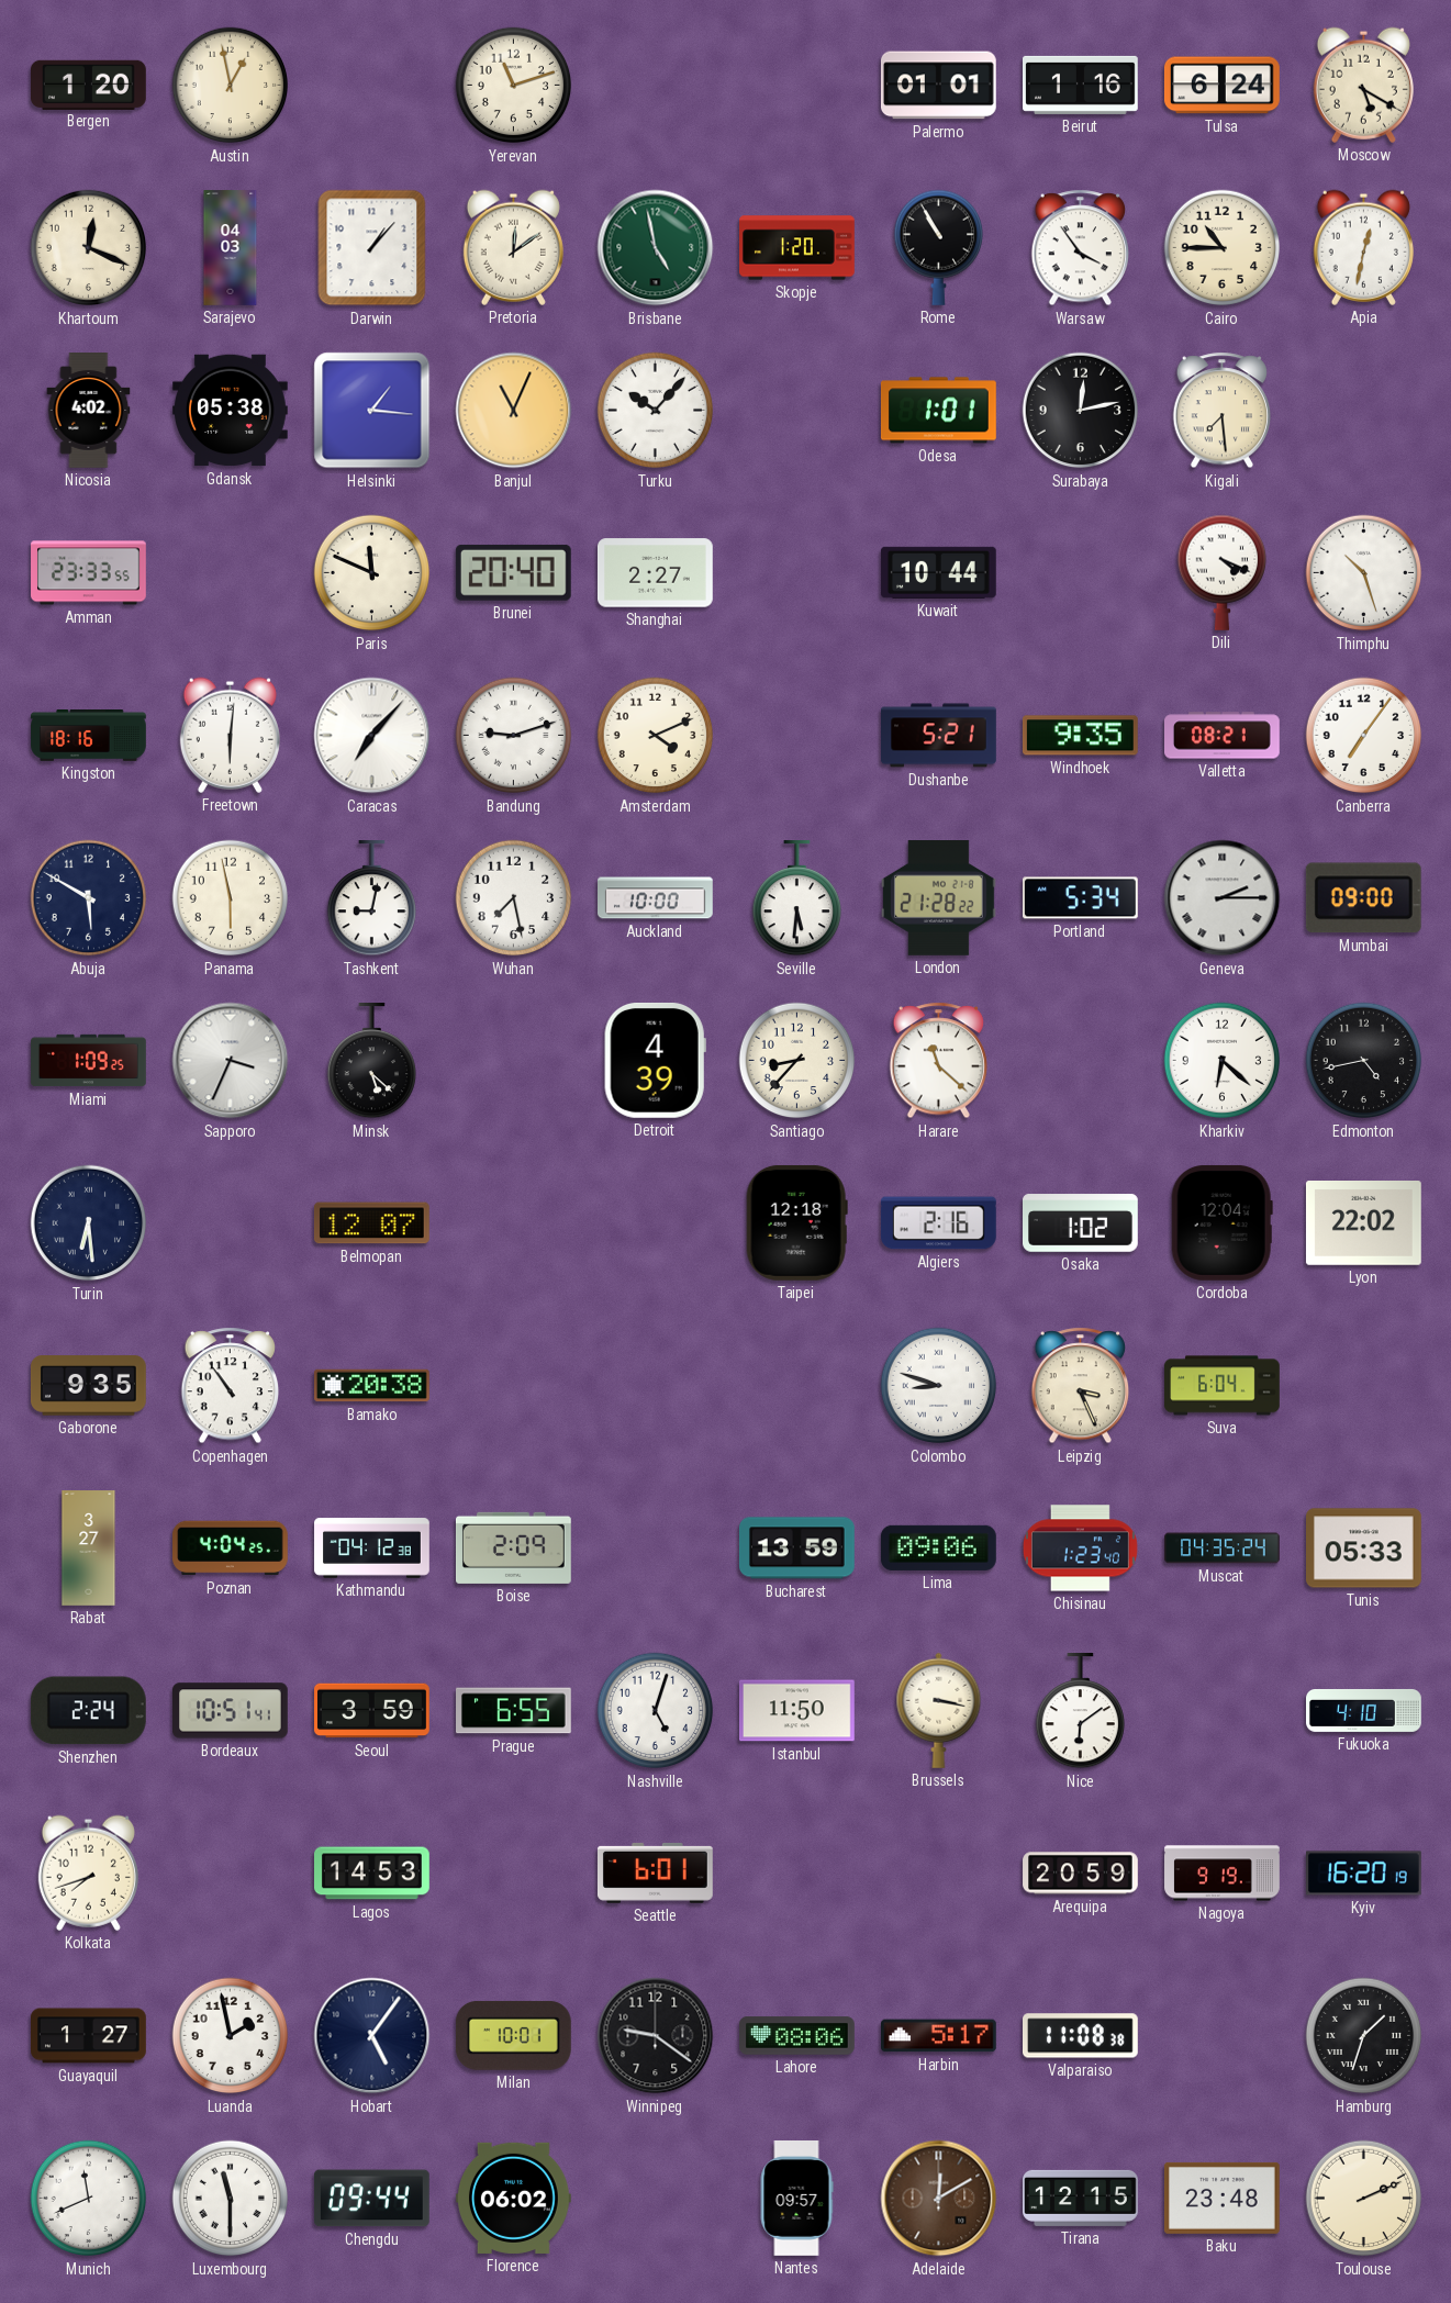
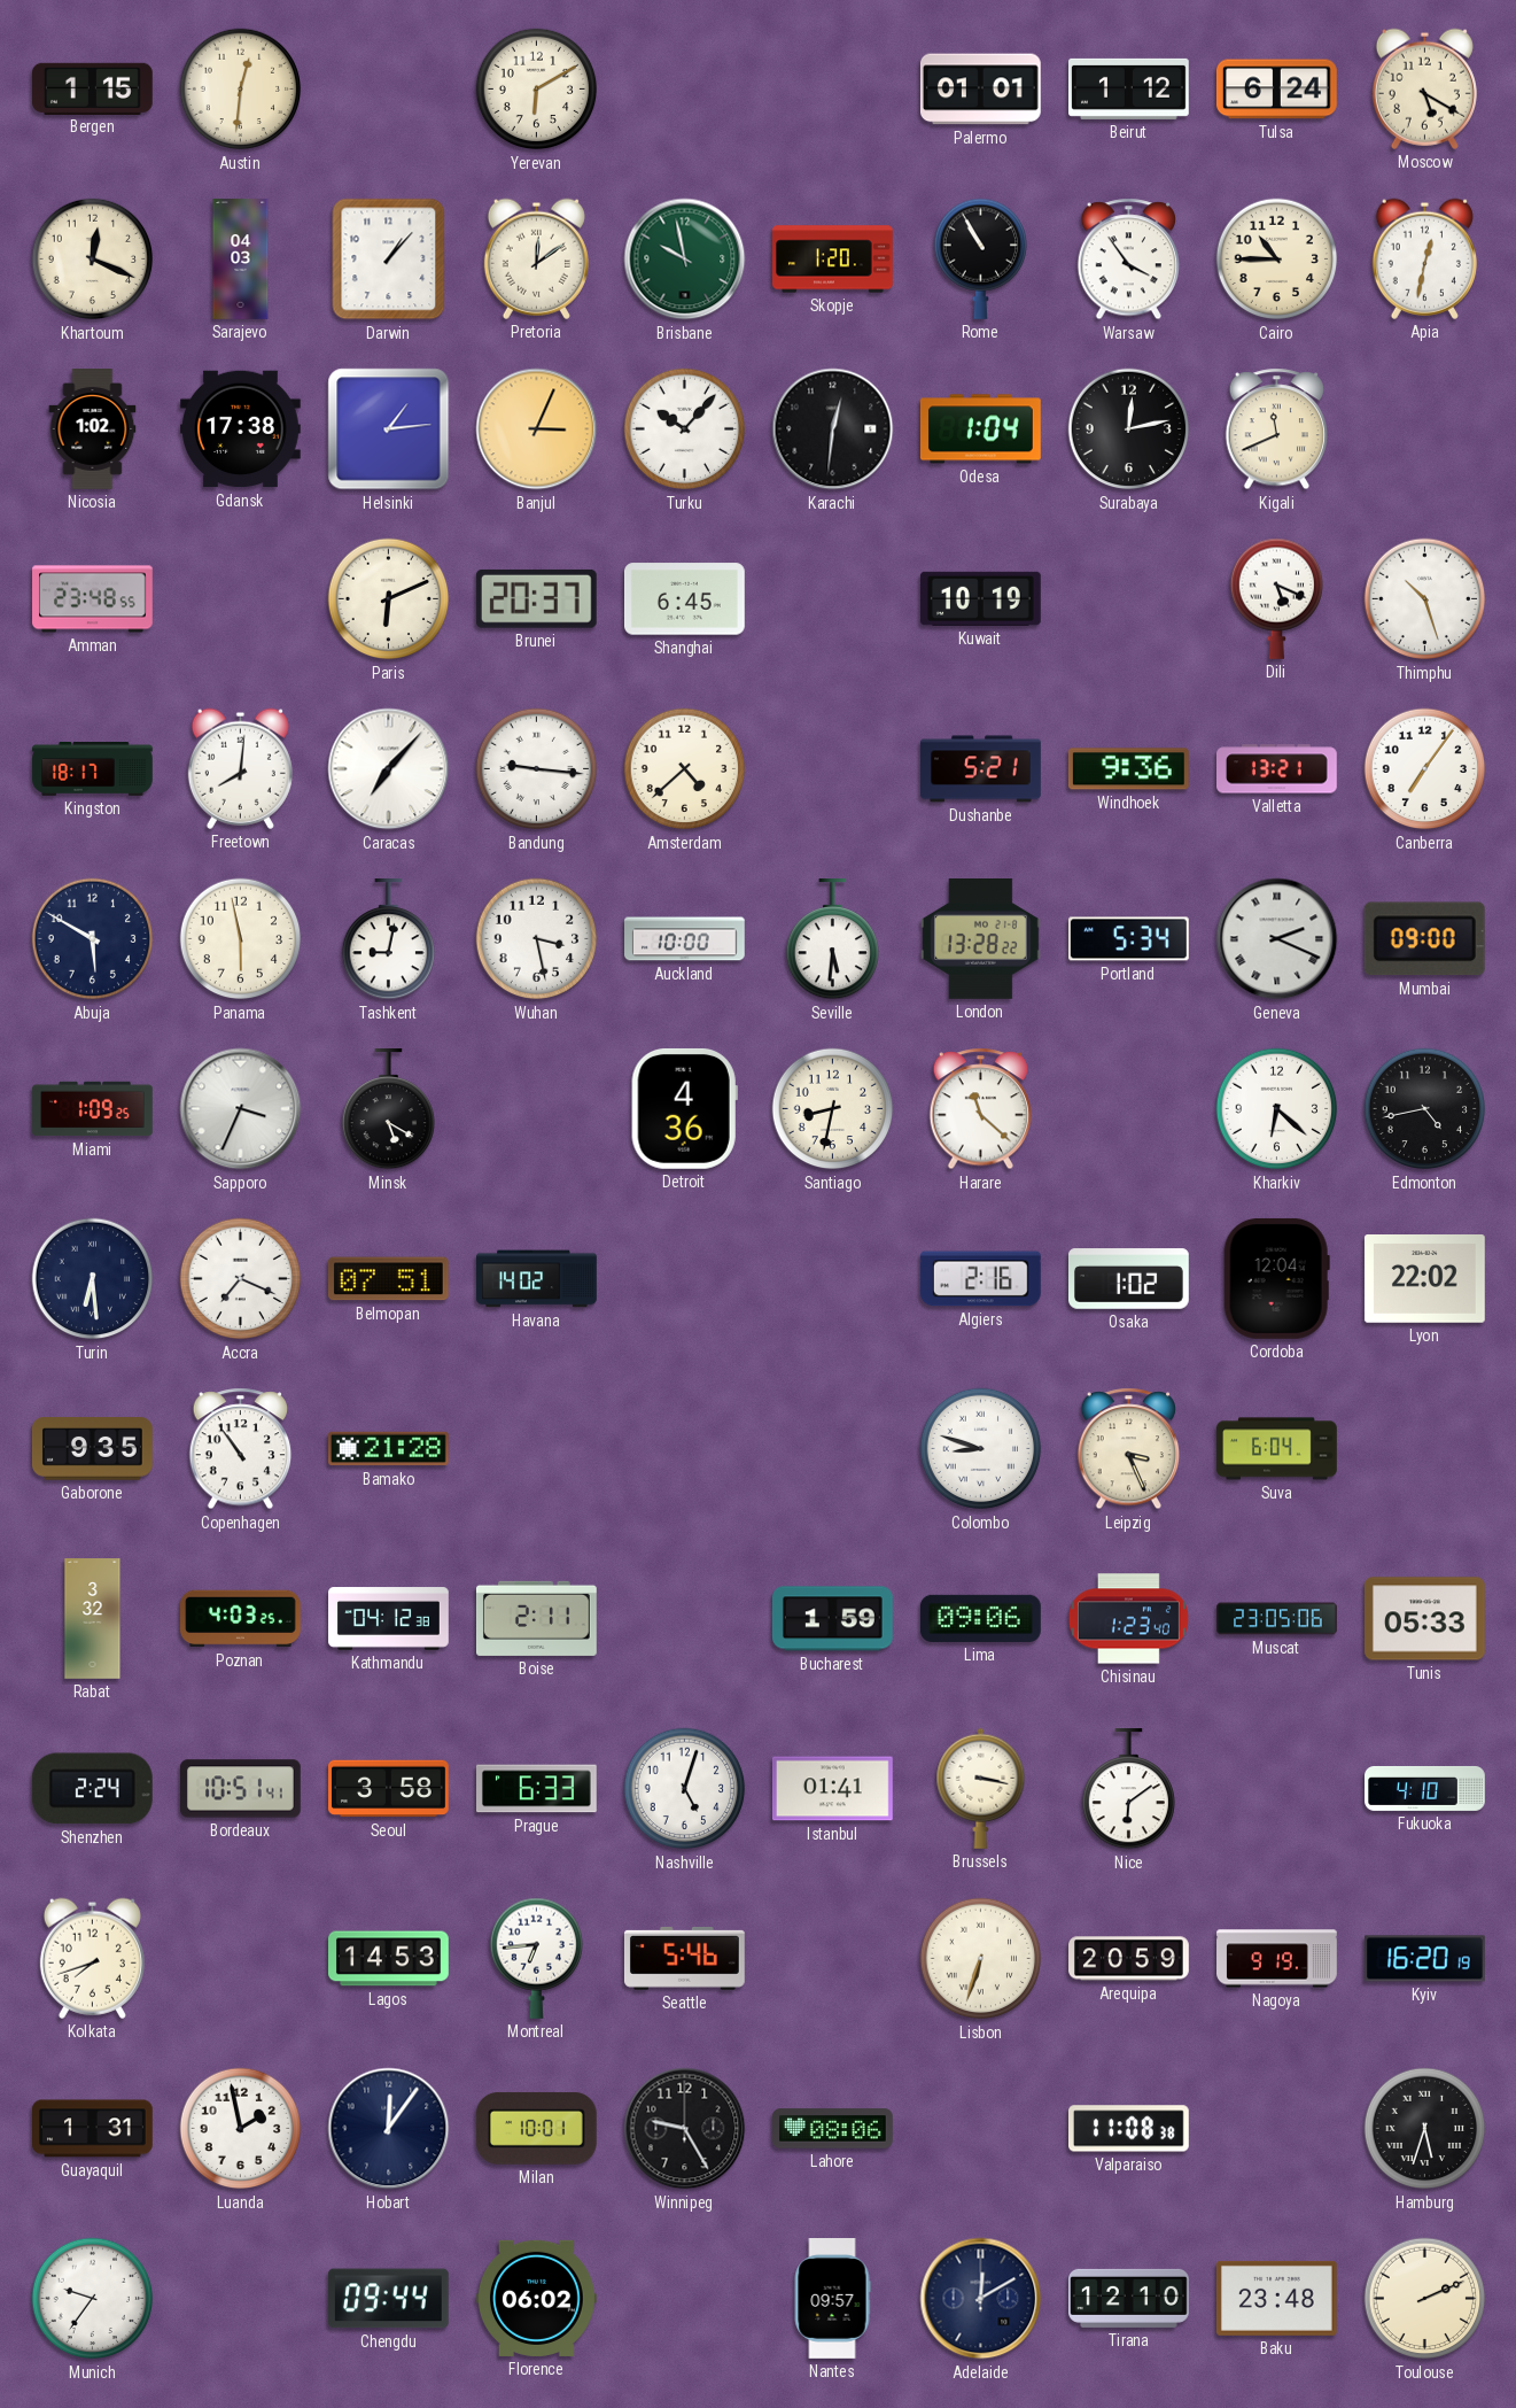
Bergen: 1:20 -> 1:15
Austin: 12:58 -> 12:31
Yerevan: 11:12 -> 6:10
Beirut: 1:16 -> 1:12
Brisbane: 4:58 -> 9:58
Nicosia: 4:02 -> 1:02
Gdansk: 05:38 -> 17:38
Helsinki: 1:16 -> 1:14
Banjul: 11:04 -> 3:04
Karachi: none -> 12:31
Odesa: 1:01 -> 1:04
Kigali: 7:29 -> 11:41
Amman: 23:33 -> 23:48
Paris: 11:49 -> 6:11
Brunei: 20:40 -> 20:37
Shanghai: 2:27 -> 6:45
Kuwait: 10:44 -> 10:19
Dili: 4:19 -> 5:19
Kingston: 18:16 -> 18:17
Freetown: 6:01 -> 8:01
Bandung: 9:12 -> 9:16
Amsterdam: 4:11 -> 4:38
Windhoek: 9:35 -> 9:36
Valletta: 08:21 -> 13:21
Wuhan: 7:28 -> 3:28
London: 21:28 -> 13:28
Geneva: 2:15 -> 2:19
Minsk: 5:22 -> 5:20
Detroit: 4:39 -> 4:36
Santiago: 8:37 -> 8:32
Accra: none -> 7:19
Belmopan: 12:07 -> 07:51
Havana: none -> 14:02
Taipei: 12:18 -> none
Bamako: 20:38 -> 21:28
Rabat: 3:27 -> 3:32
Poznan: 4:04 -> 4:03
Boise: 2:09 -> 2:11
Bucharest: 13:59 -> 1:59
Muscat: 04:35 -> 23:05
Seoul: 3:59 -> 3:58
Prague: 6:55 -> 6:33
Istanbul: 11:50 -> 01:41
Montreal: none -> 6:44
Seattle: 6:01 -> 5:46
Lisbon: none -> 6:33
Guayaquil: 1:27 -> 1:31
Hobart: 5:06 -> 12:06
Winnipeg: 9:21 -> 9:25
Harbin: 5:17 -> none
Hamburg: 1:33 -> 5:33
Munich: 11:41 -> 9:36
Luxembourg: 11:30 -> none
Adelaide dial: brown -> navy
Tirana: 12:15 -> 12:10
